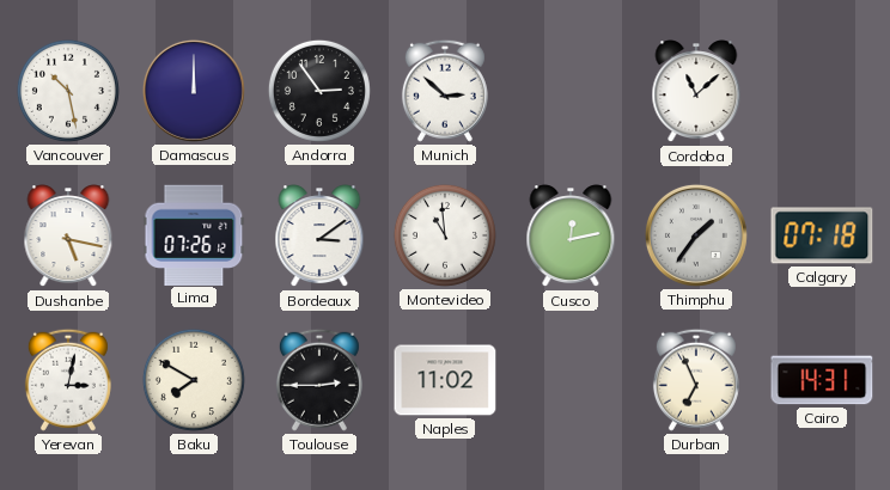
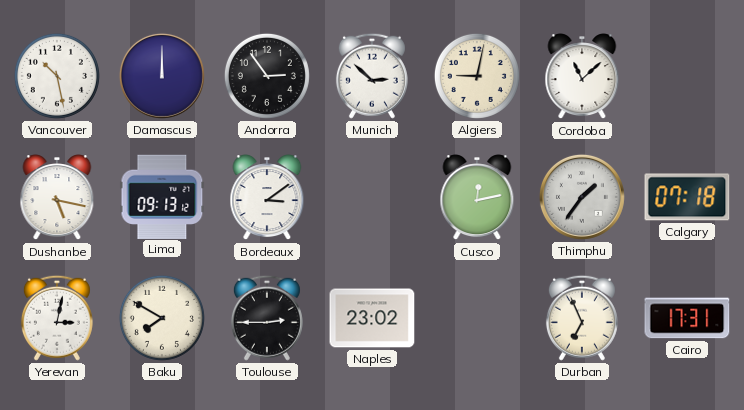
Algiers: none -> 9:02
Lima: 07:26 -> 09:13
Montevideo: 10:59 -> none
Naples: 11:02 -> 23:02
Cairo: 14:31 -> 17:31
